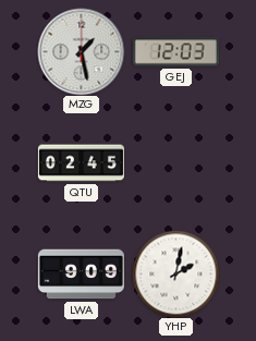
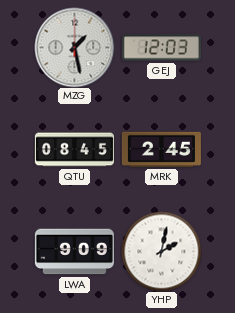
QTU: 02:45 -> 08:45
MRK: none -> 2:45
